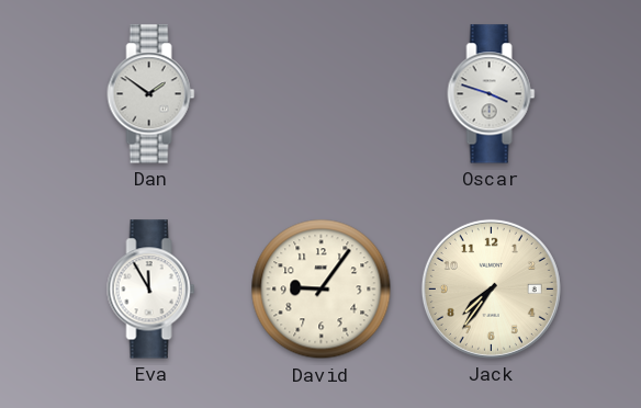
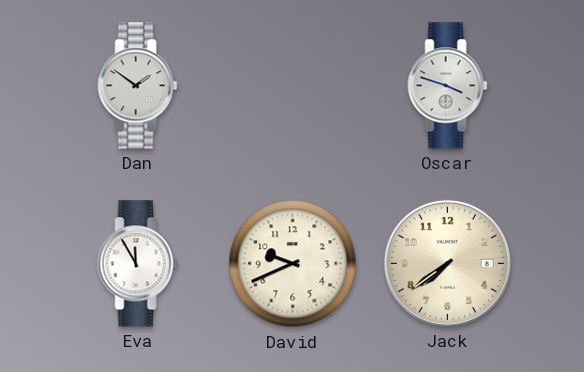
David: 9:06 -> 9:41
Jack: 7:36 -> 7:39
